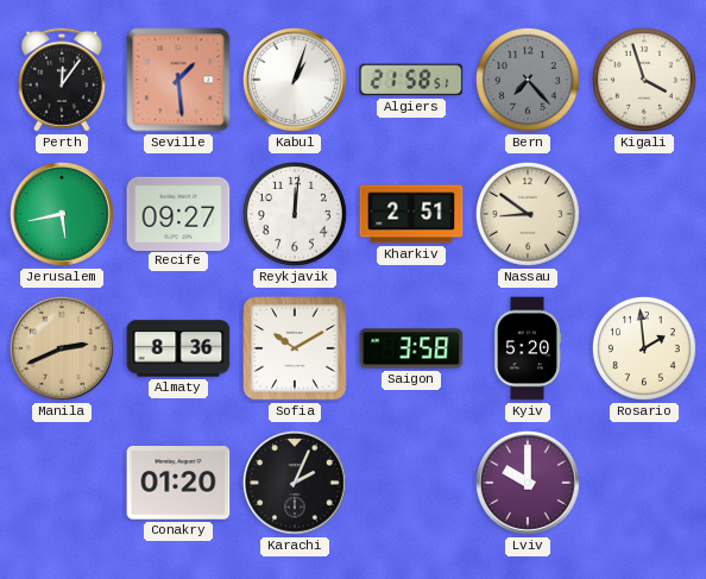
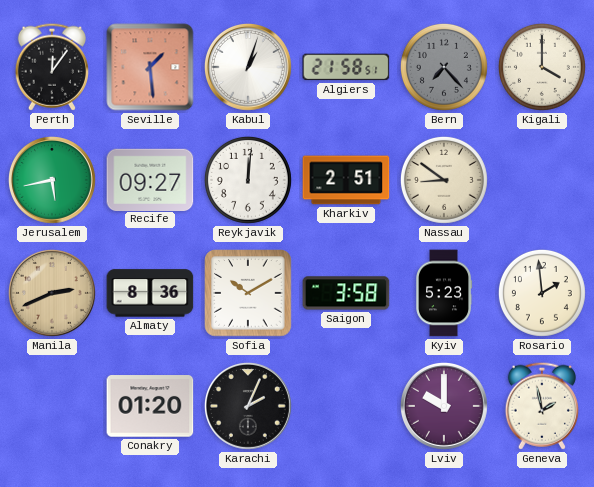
Kigali: 3:57 -> 4:00
Kyiv: 5:20 -> 5:23
Geneva: none -> 1:58
